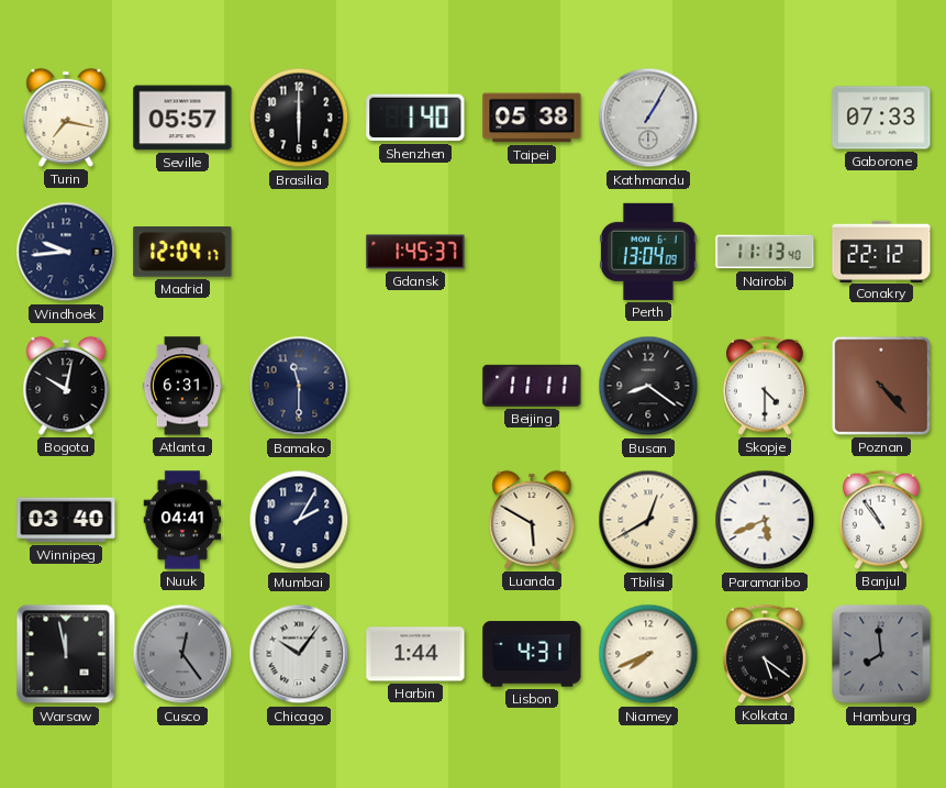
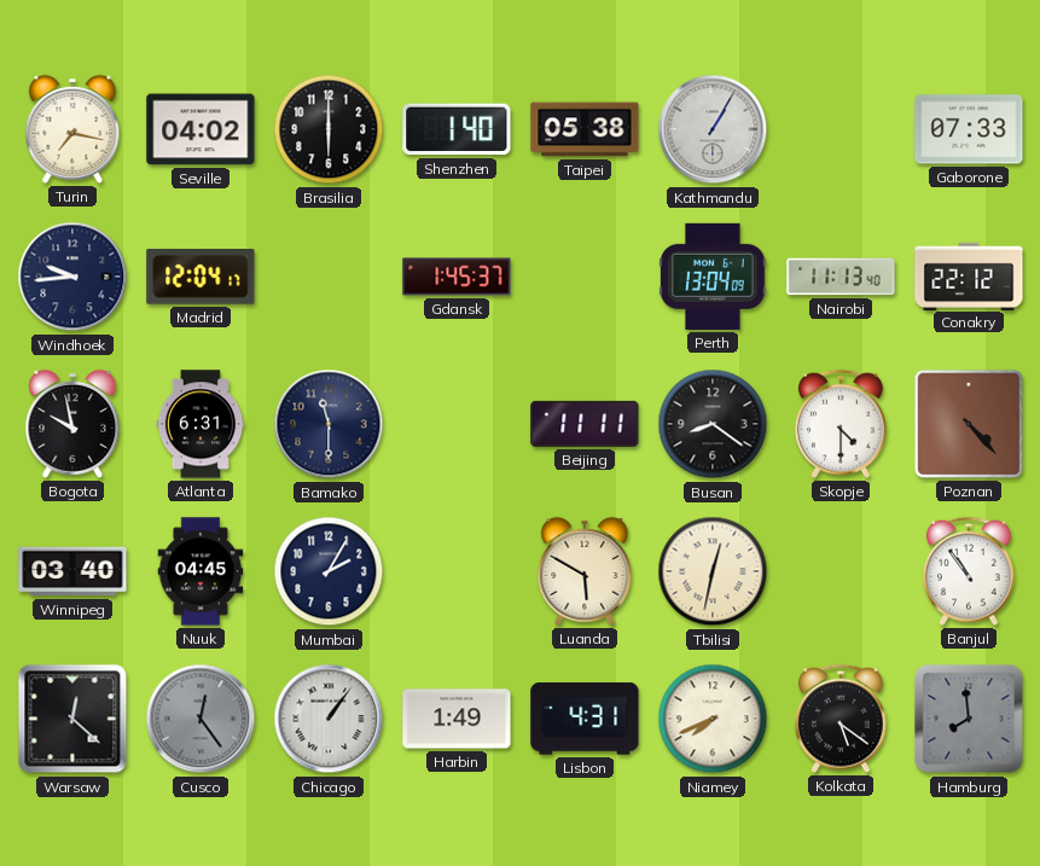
Seville: 05:57 -> 04:02
Bogota: 10:02 -> 9:58
Nuuk: 04:41 -> 04:45
Tbilisi: 12:40 -> 12:32
Paramaribo: 5:41 -> none
Warsaw: 11:58 -> 12:22
Chicago: 10:06 -> 1:06
Harbin: 1:44 -> 1:49
